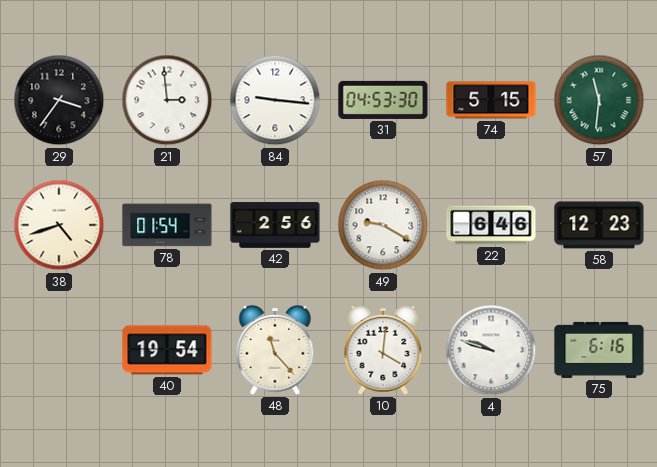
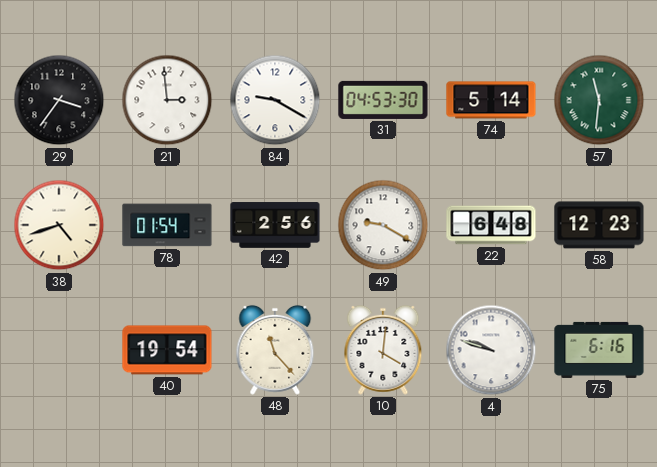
84: 9:16 -> 9:20
74: 5:15 -> 5:14
22: 6:46 -> 6:48
